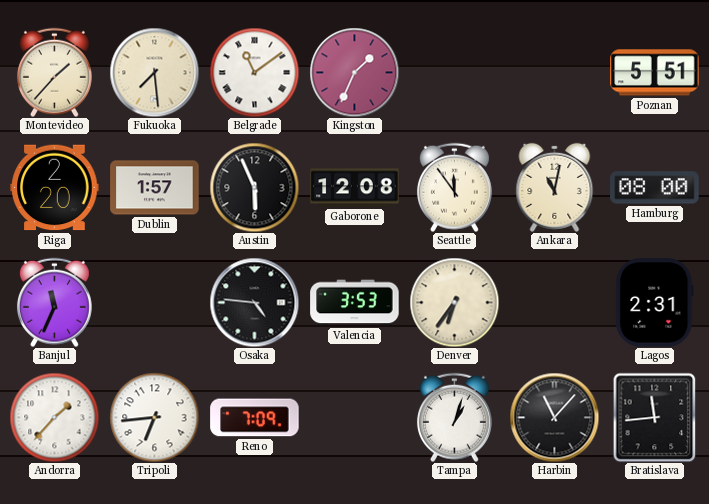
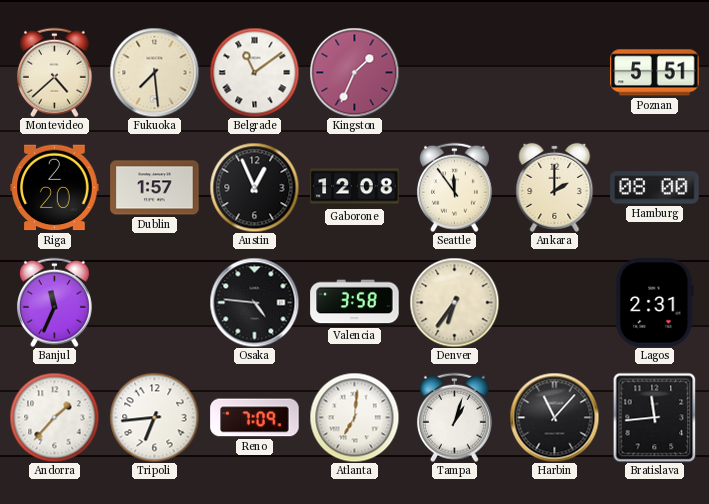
Montevideo: 1:37 -> 4:38
Austin: 5:56 -> 12:56
Ankara: 11:02 -> 2:00
Valencia: 3:53 -> 3:58
Atlanta: none -> 7:01
